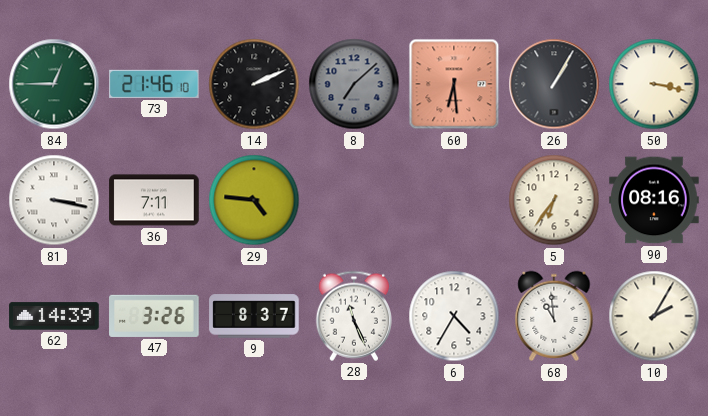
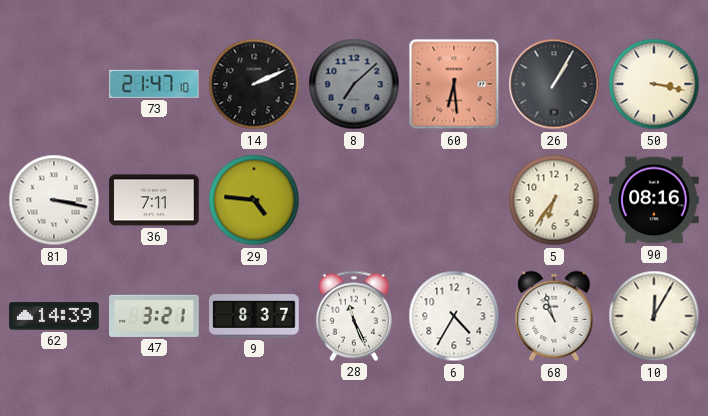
84: 12:45 -> none
73: 21:46 -> 21:47
47: 3:26 -> 3:21
68: 10:59 -> 10:57
10: 2:05 -> 12:05
